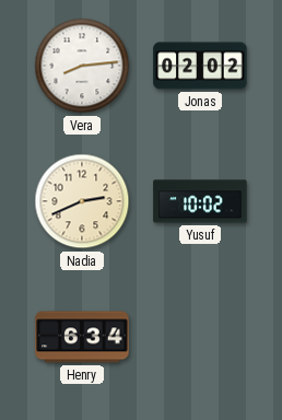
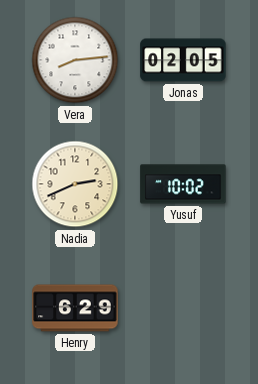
Jonas: 02:02 -> 02:05
Henry: 6:34 -> 6:29
